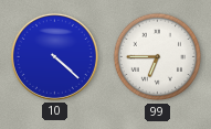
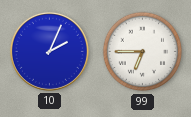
10: 4:22 -> 2:04
